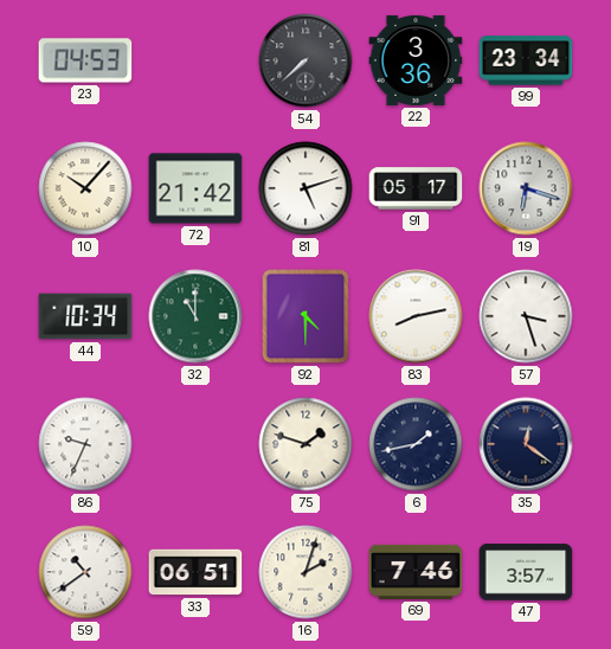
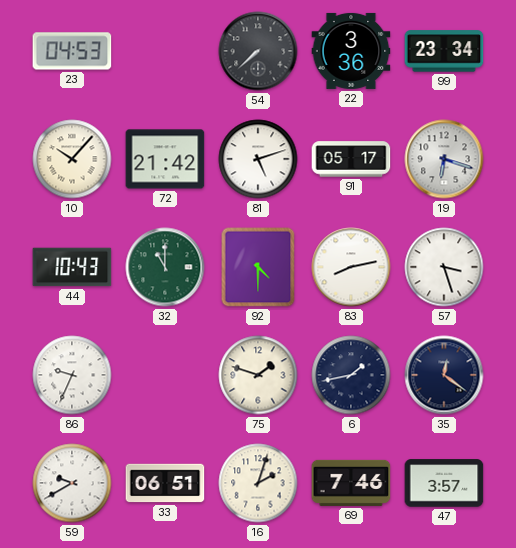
44: 10:34 -> 10:43
59: 10:39 -> 9:40
